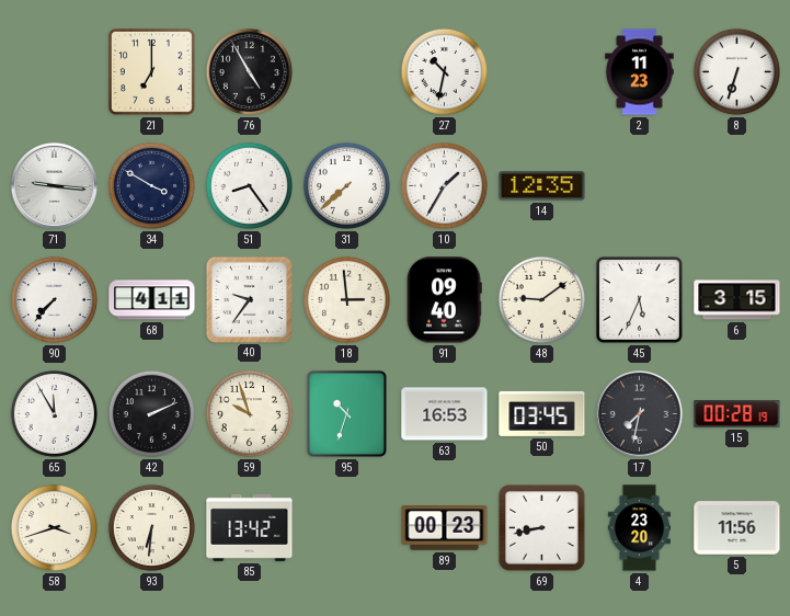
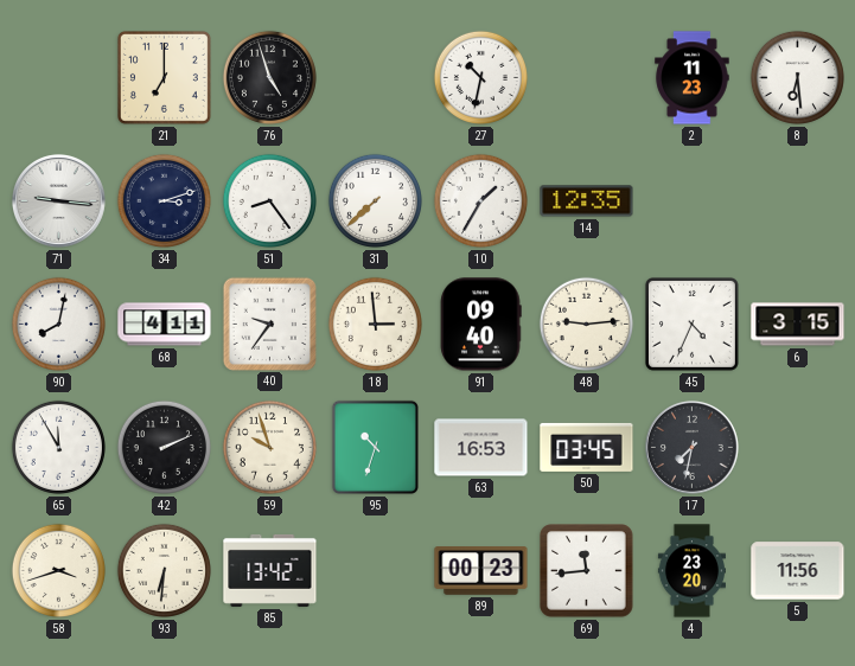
76: 4:55 -> 4:57
8: 6:33 -> 6:29
34: 3:50 -> 3:12
90: 7:37 -> 8:02
48: 9:09 -> 9:14
45: 5:34 -> 4:34
15: 00:28 -> none
69: 8:43 -> 11:44
